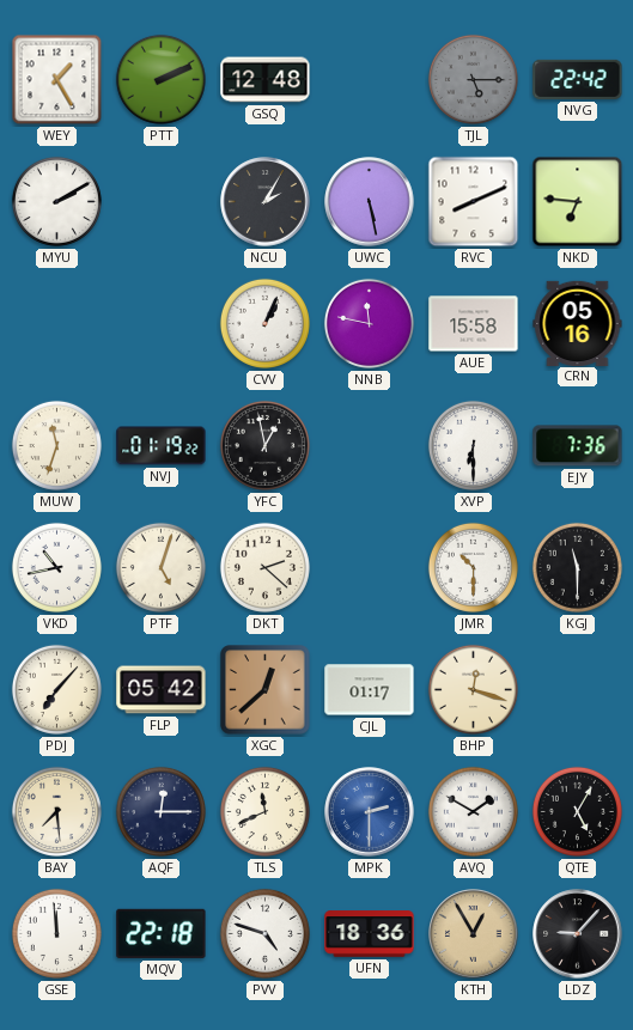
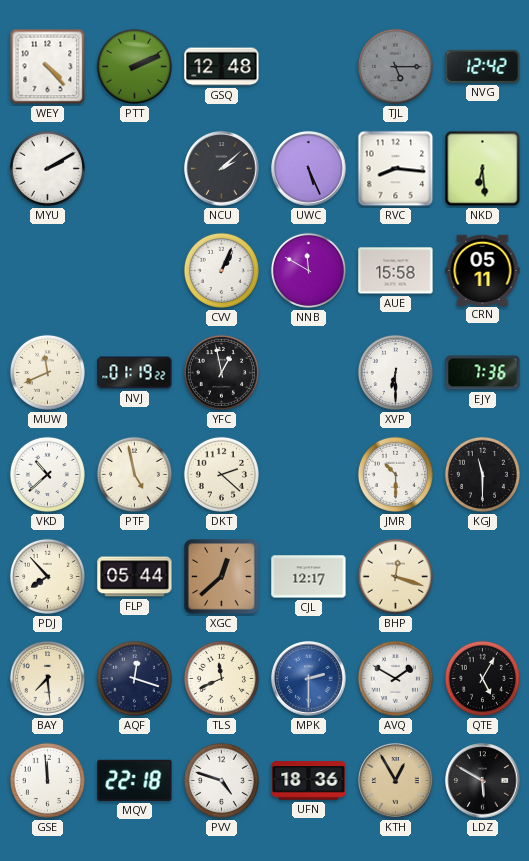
WEY: 1:25 -> 4:23
NVG: 22:42 -> 12:42
NCU: 2:05 -> 2:08
UWC: 5:28 -> 5:26
RVC: 8:11 -> 8:16
NKD: 6:46 -> 6:29
NNB: 11:47 -> 11:50
CRN: 05:16 -> 05:11
MUW: 11:33 -> 11:41
VKD: 10:43 -> 10:38
PTF: 5:03 -> 4:58
PDJ: 7:07 -> 7:53
FLP: 05:42 -> 05:44
CJL: 01:17 -> 12:17
AQF: 12:15 -> 12:18
LDZ: 9:07 -> 5:50
